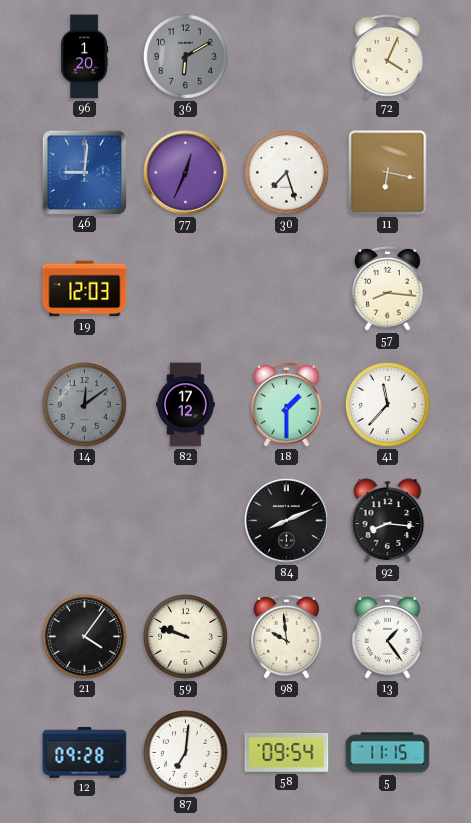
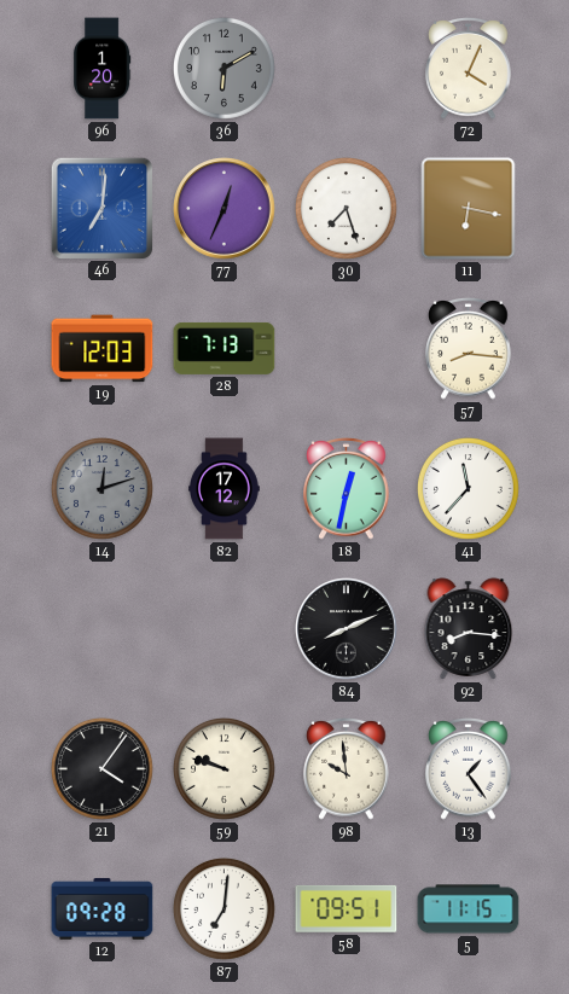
46: 9:01 -> 7:01
28: none -> 7:13
14: 12:09 -> 12:12
18: 1:30 -> 12:32
58: 09:54 -> 09:51
